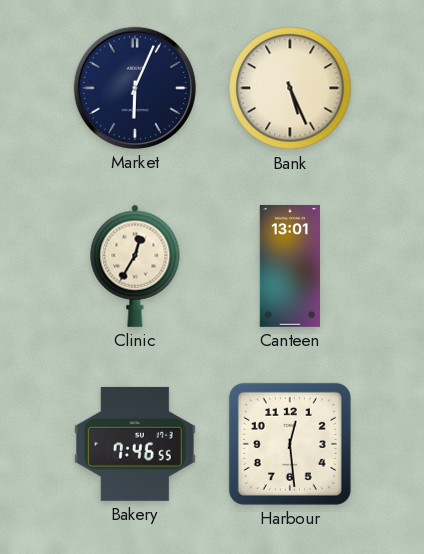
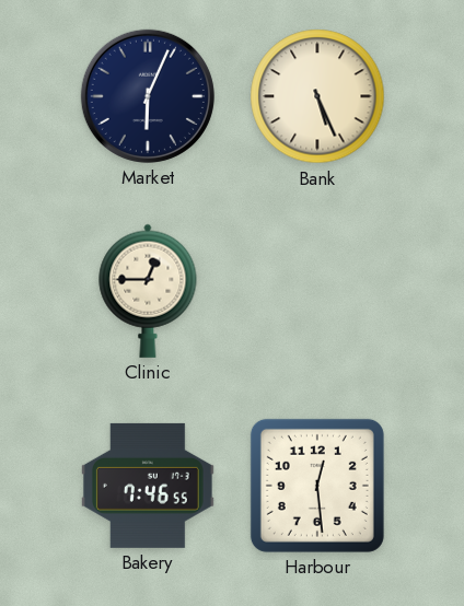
Clinic: 12:35 -> 12:45
Canteen: 13:01 -> none
